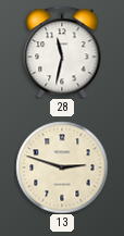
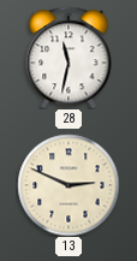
13: 2:48 -> 2:49
